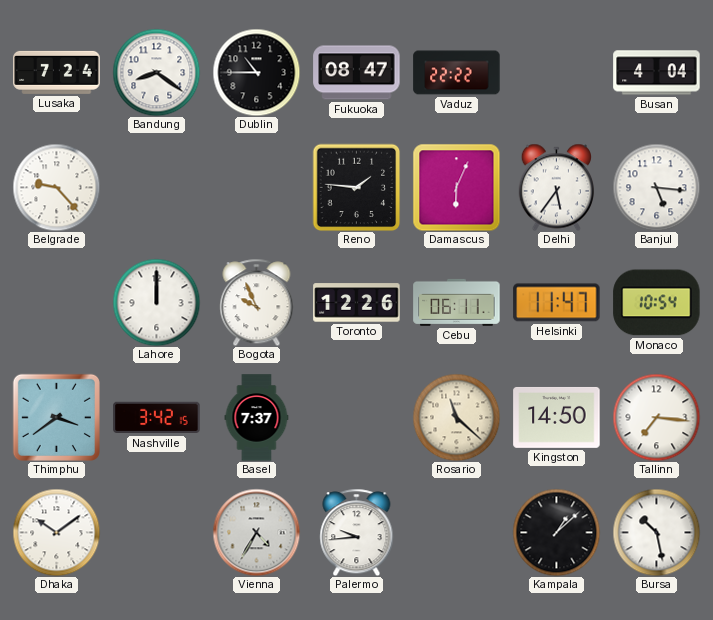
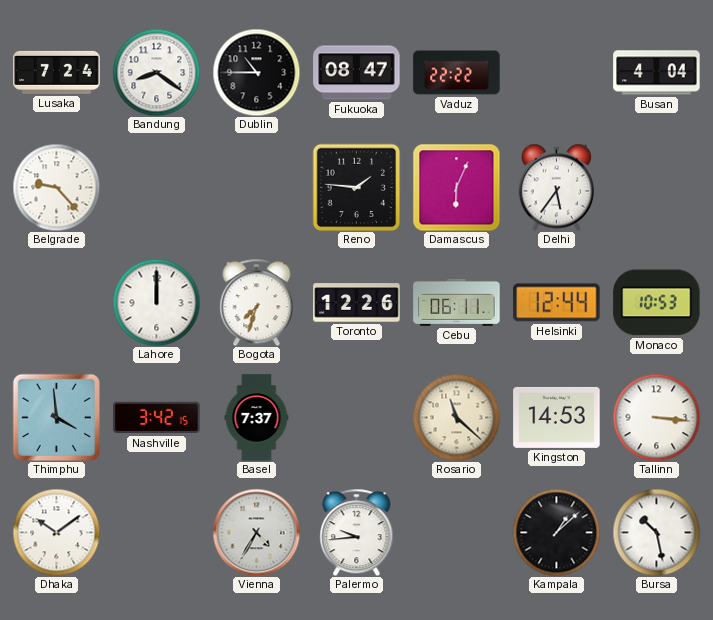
Banjul: 5:16 -> none
Bogota: 9:56 -> 7:33
Helsinki: 11:47 -> 12:44
Monaco: 10:54 -> 10:53
Thimphu: 3:39 -> 3:59
Kingston: 14:50 -> 14:53
Tallinn: 7:16 -> 3:16
